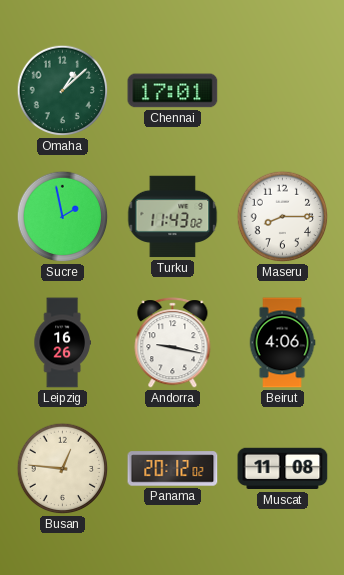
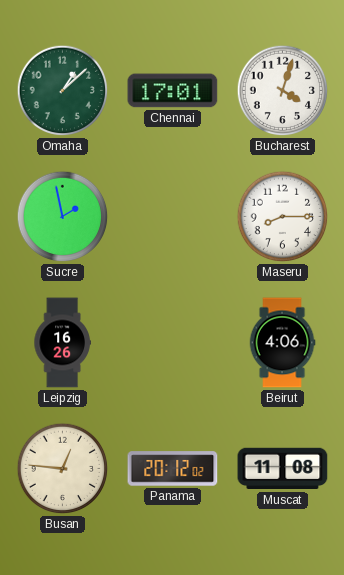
Bucharest: none -> 4:03
Turku: 11:43 -> none
Andorra: 9:17 -> none
